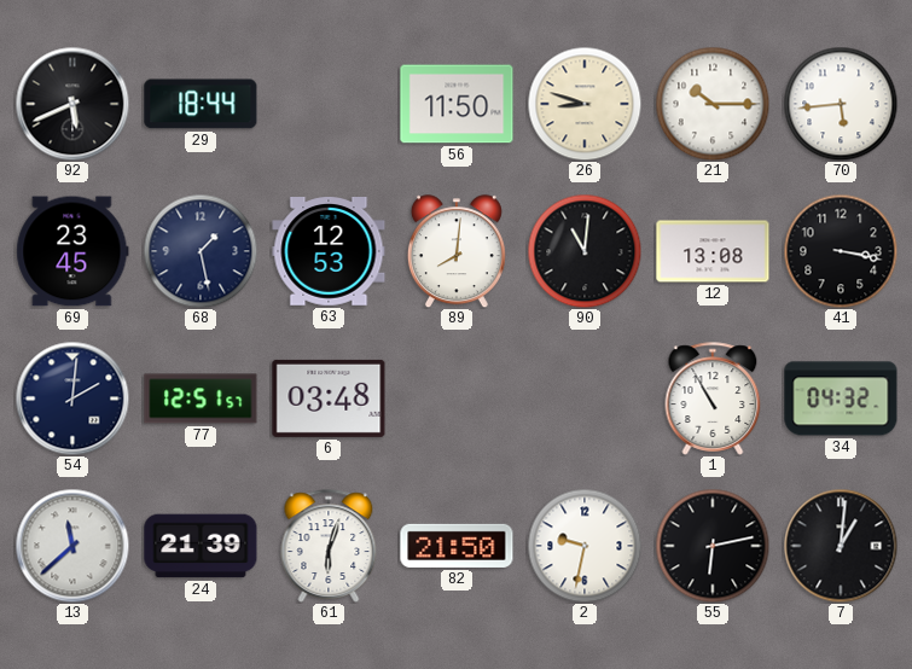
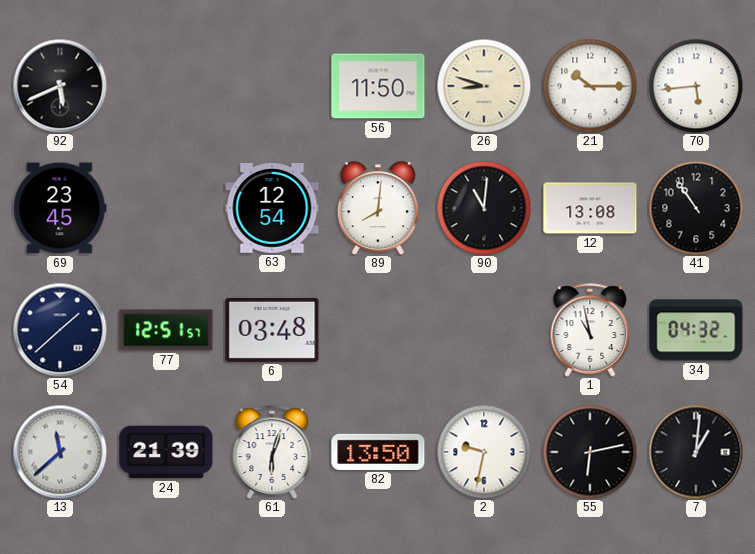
29: 18:44 -> none
68: 1:28 -> none
63: 12:53 -> 12:54
41: 3:17 -> 10:54
54: 2:01 -> 1:38
1: 10:55 -> 10:58
82: 21:50 -> 13:50
